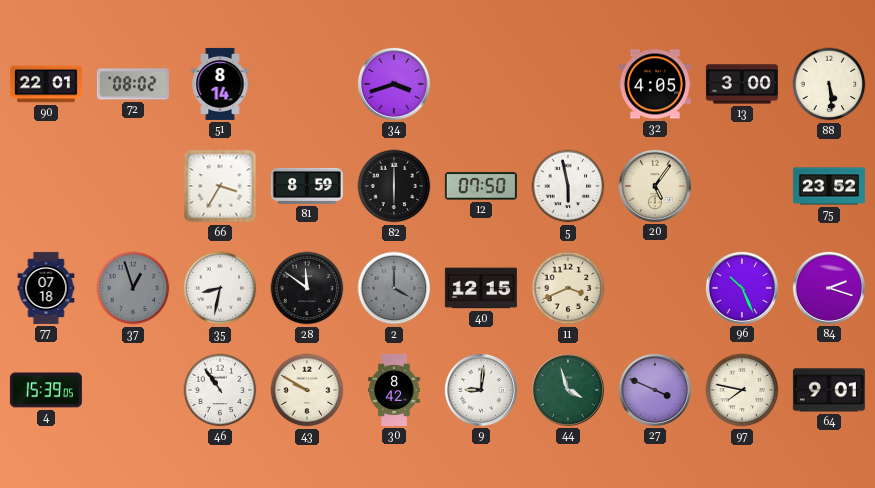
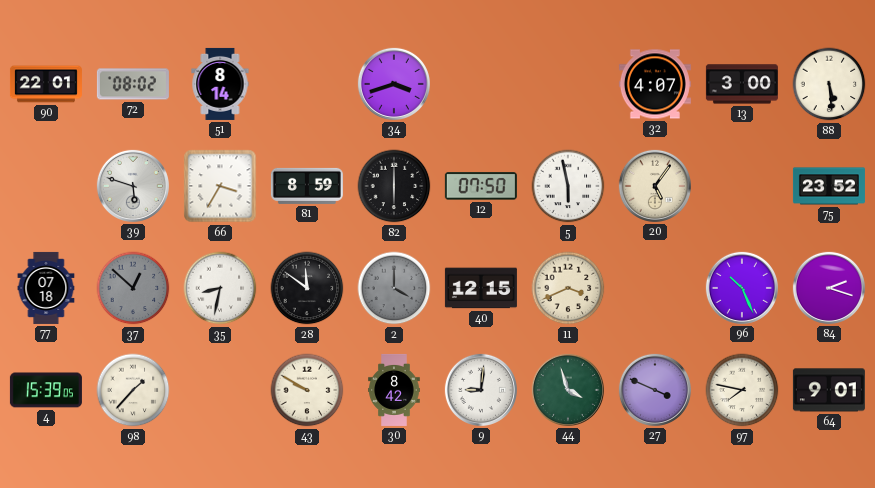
32: 4:05 -> 4:07
39: none -> 5:48
37: 12:57 -> 12:52
98: none -> 1:37
46: 10:54 -> none
